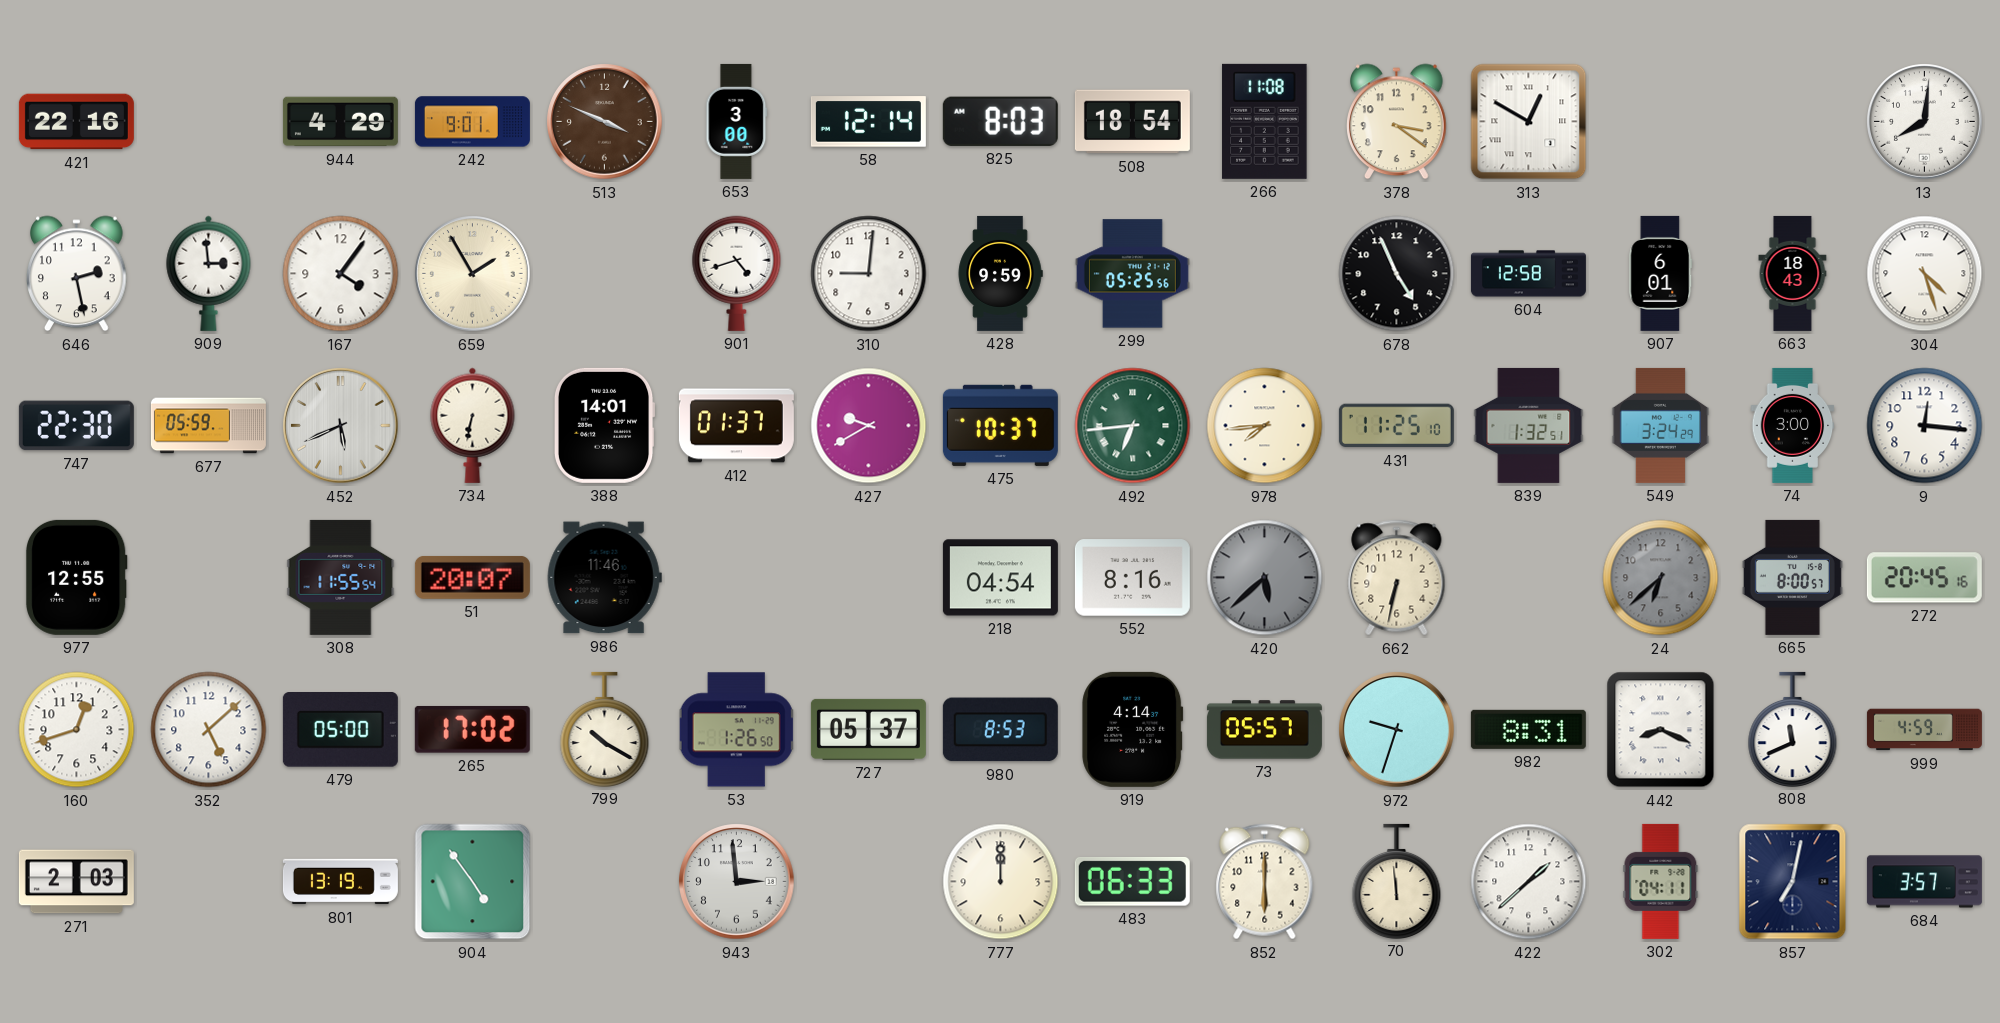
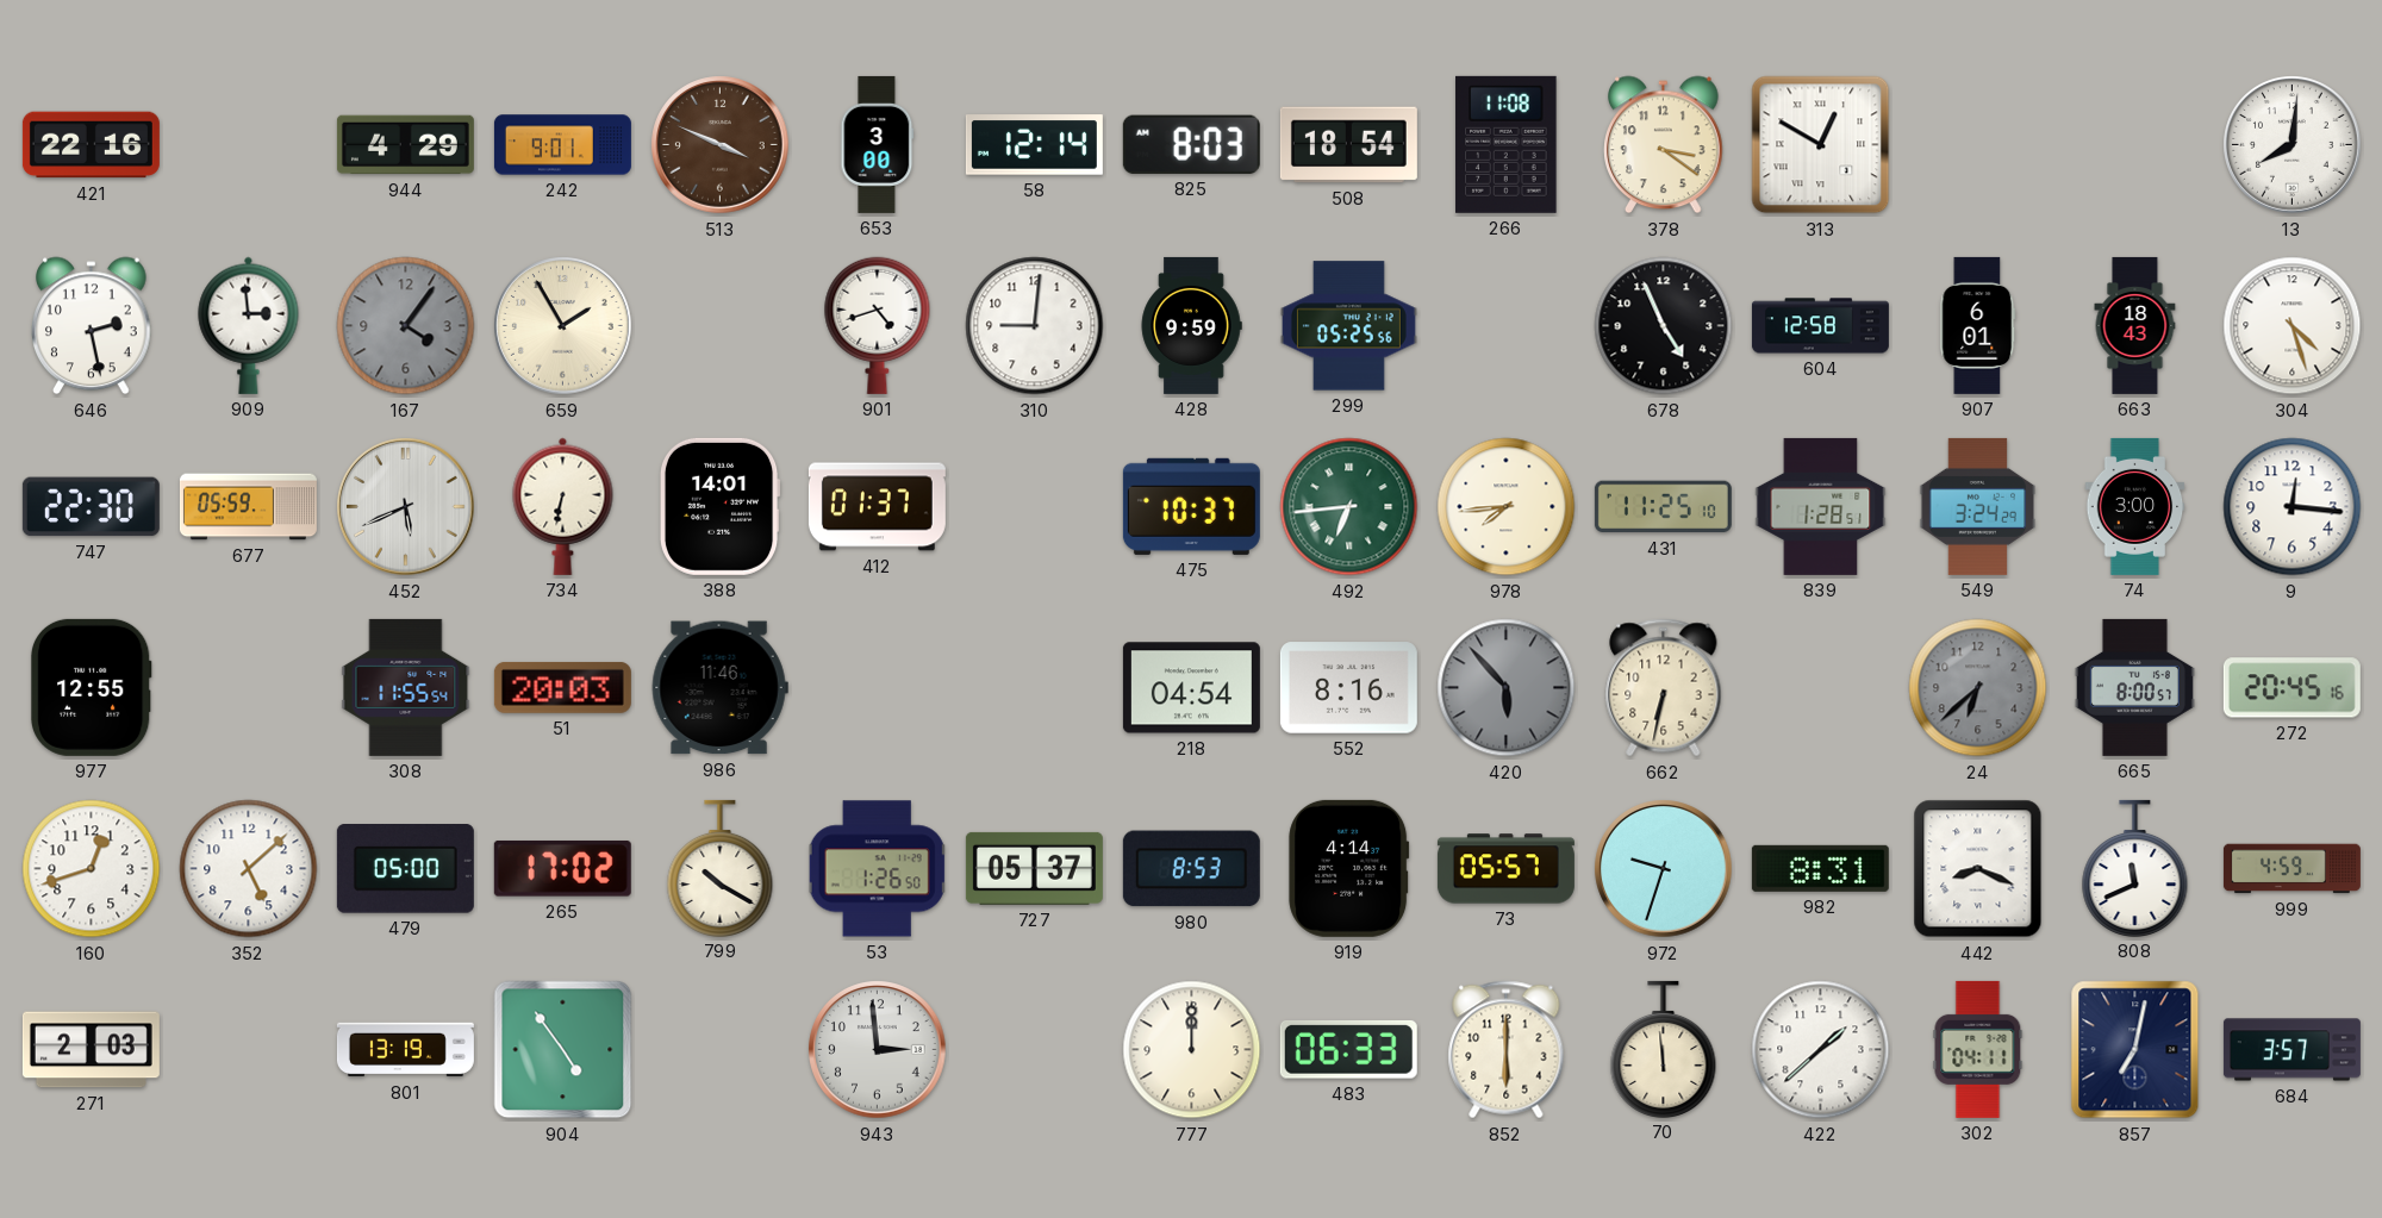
167 dial: white -> grey
427: 9:40 -> none
839: 1:32 -> 1:28
51: 20:07 -> 20:03
420: 5:38 -> 5:53
